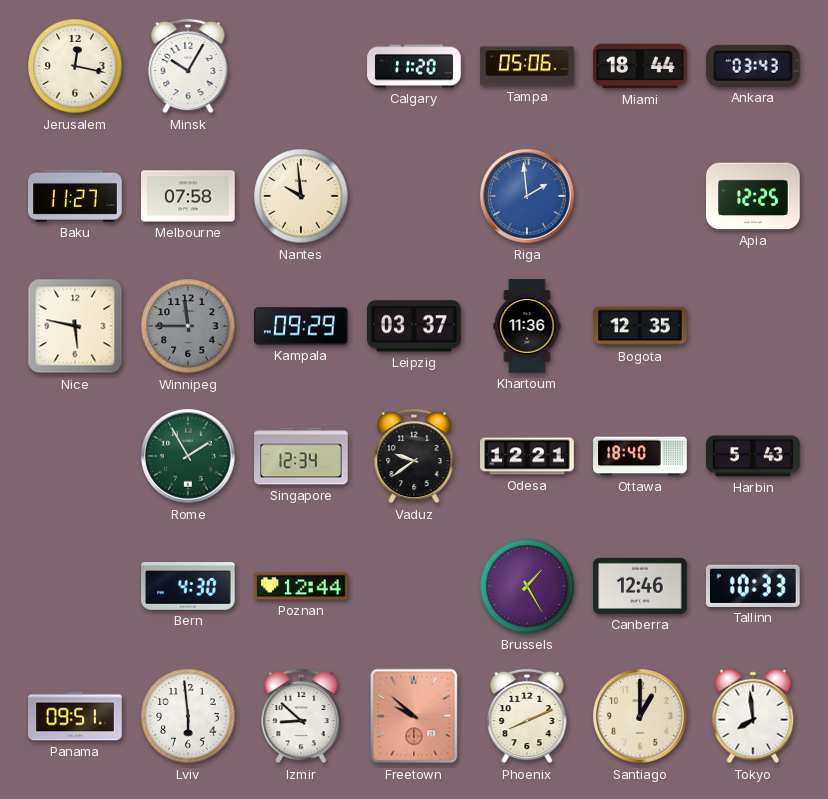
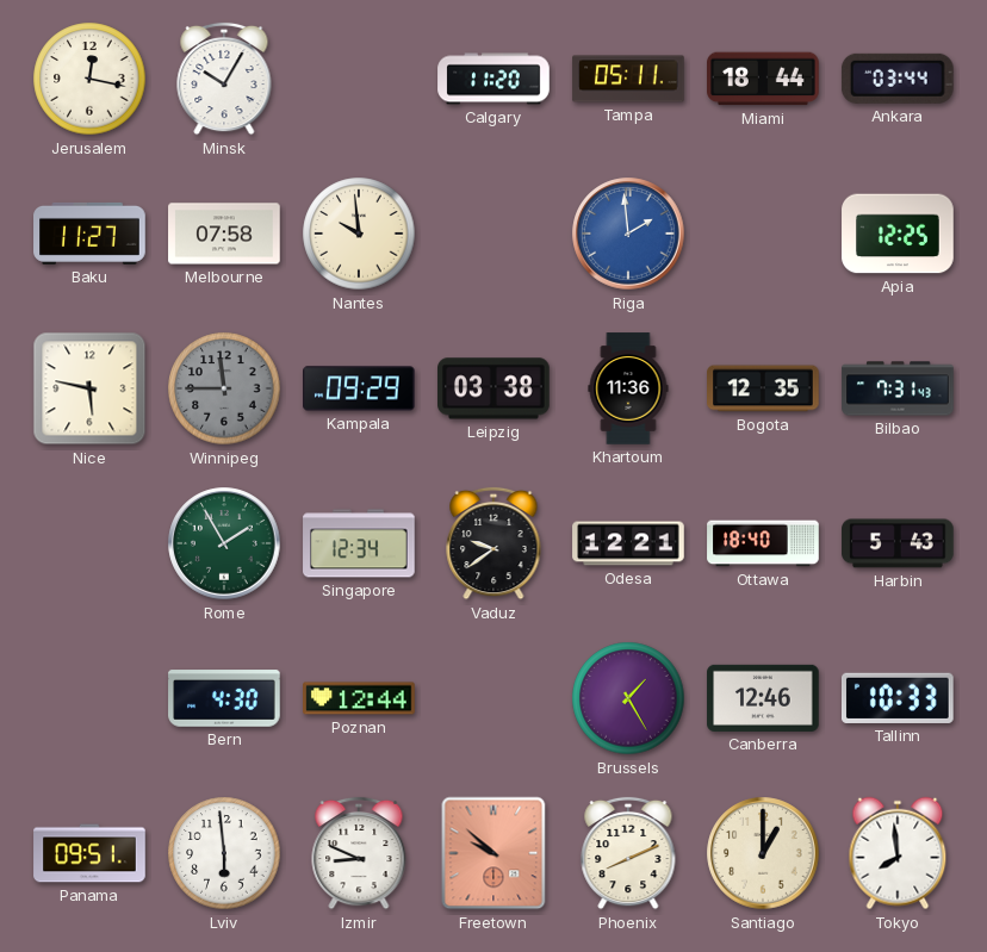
Tampa: 05:06 -> 05:11
Ankara: 03:43 -> 03:44
Leipzig: 03:37 -> 03:38
Bilbao: none -> 7:31
Izmir: 8:52 -> 8:49
